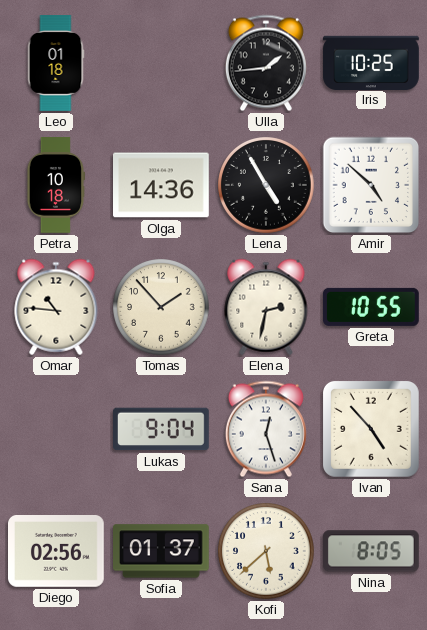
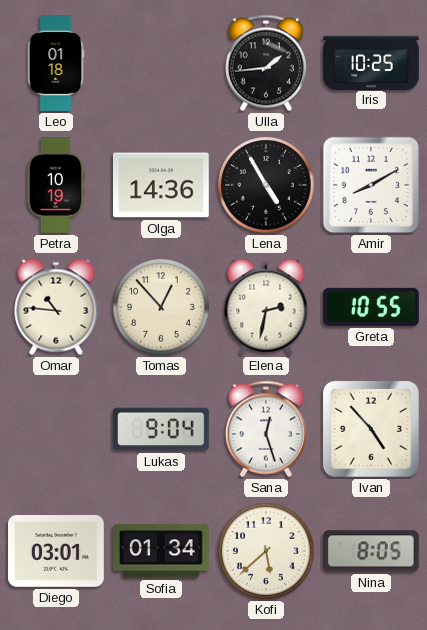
Petra: 10:18 -> 10:19
Amir: 4:52 -> 8:10
Tomas: 1:53 -> 12:53
Diego: 02:56 -> 03:01
Sofia: 01:37 -> 01:34
